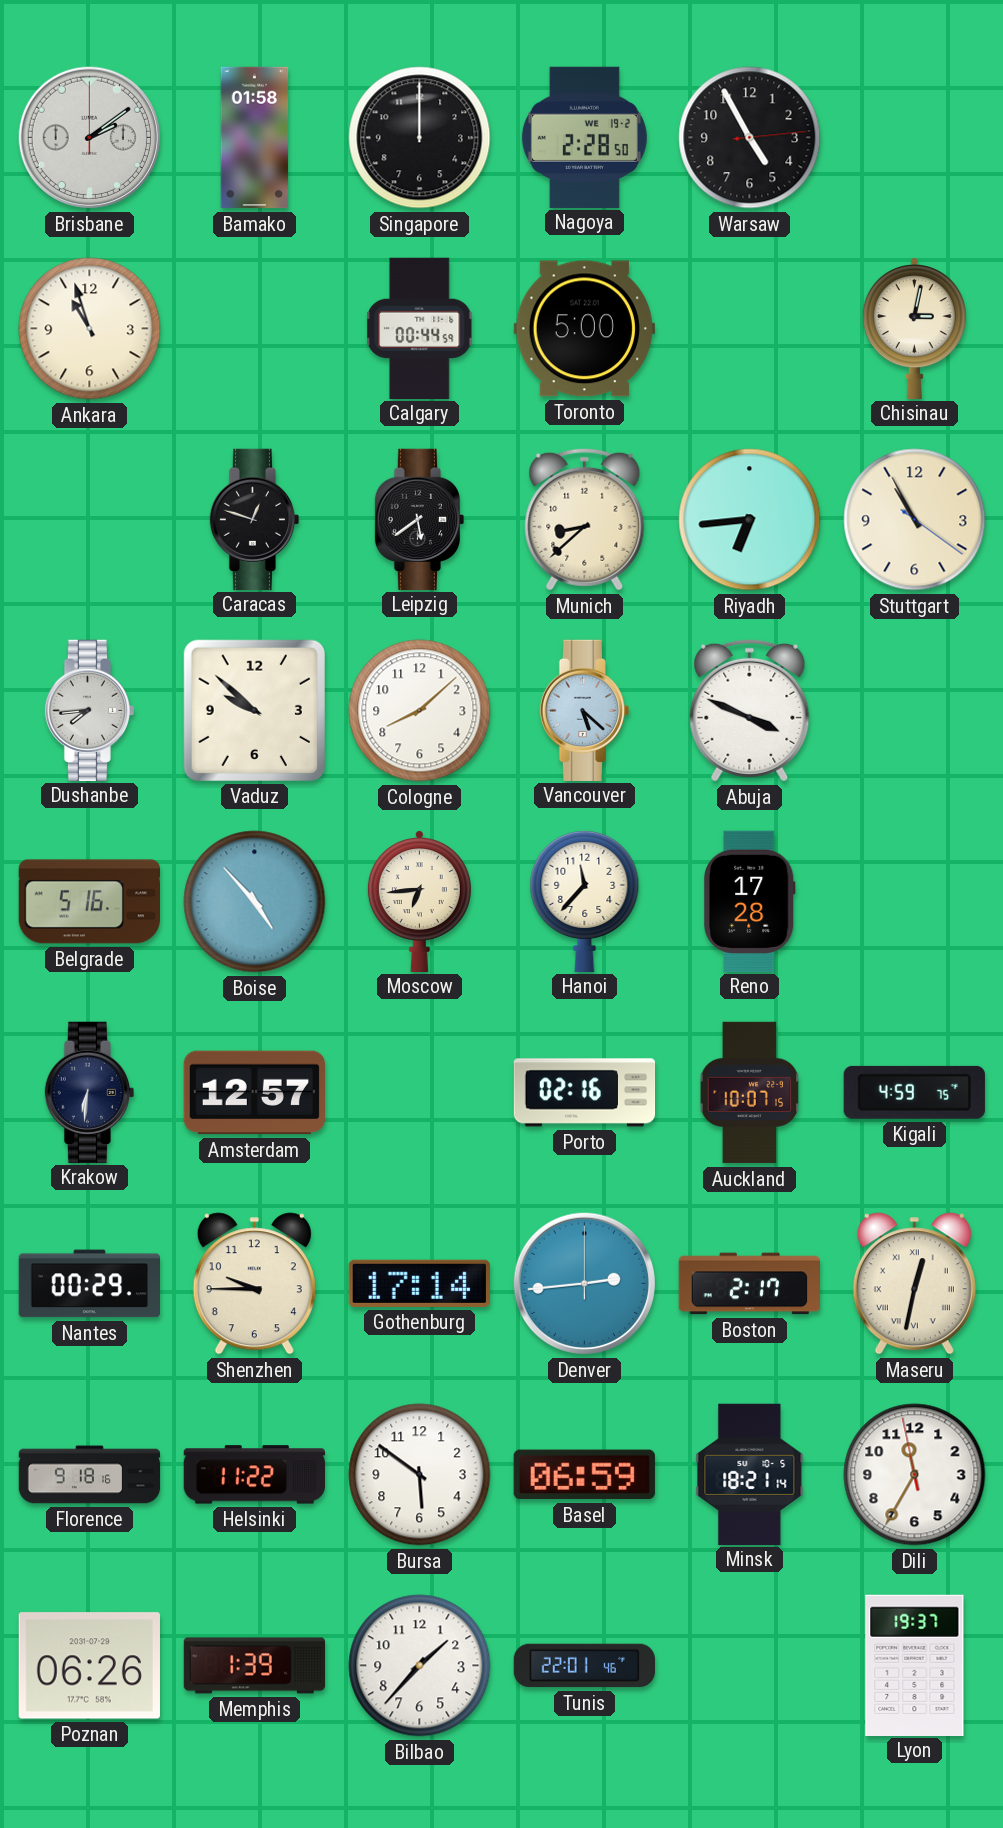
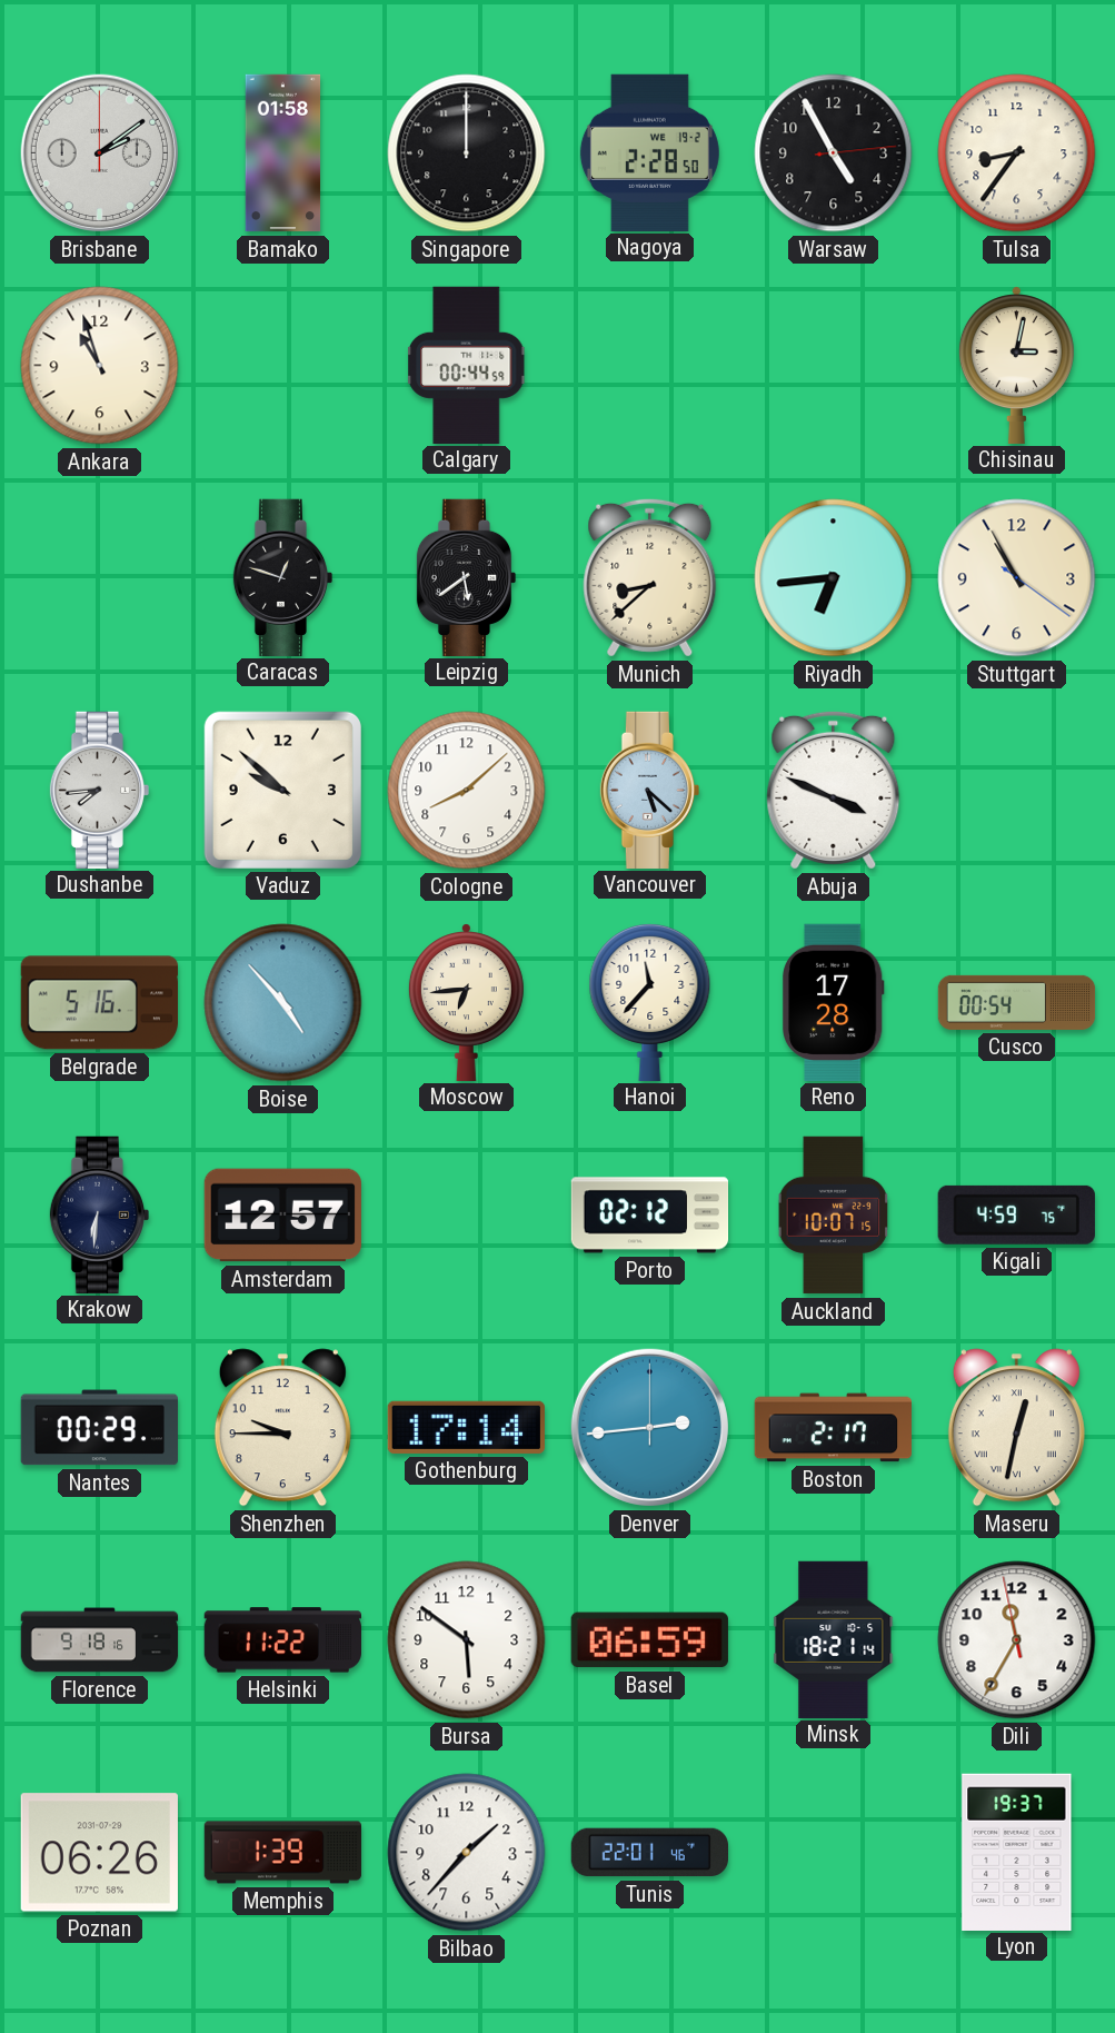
Tulsa: none -> 8:36
Toronto: 5:00 -> none
Cusco: none -> 00:54
Porto: 02:16 -> 02:12
